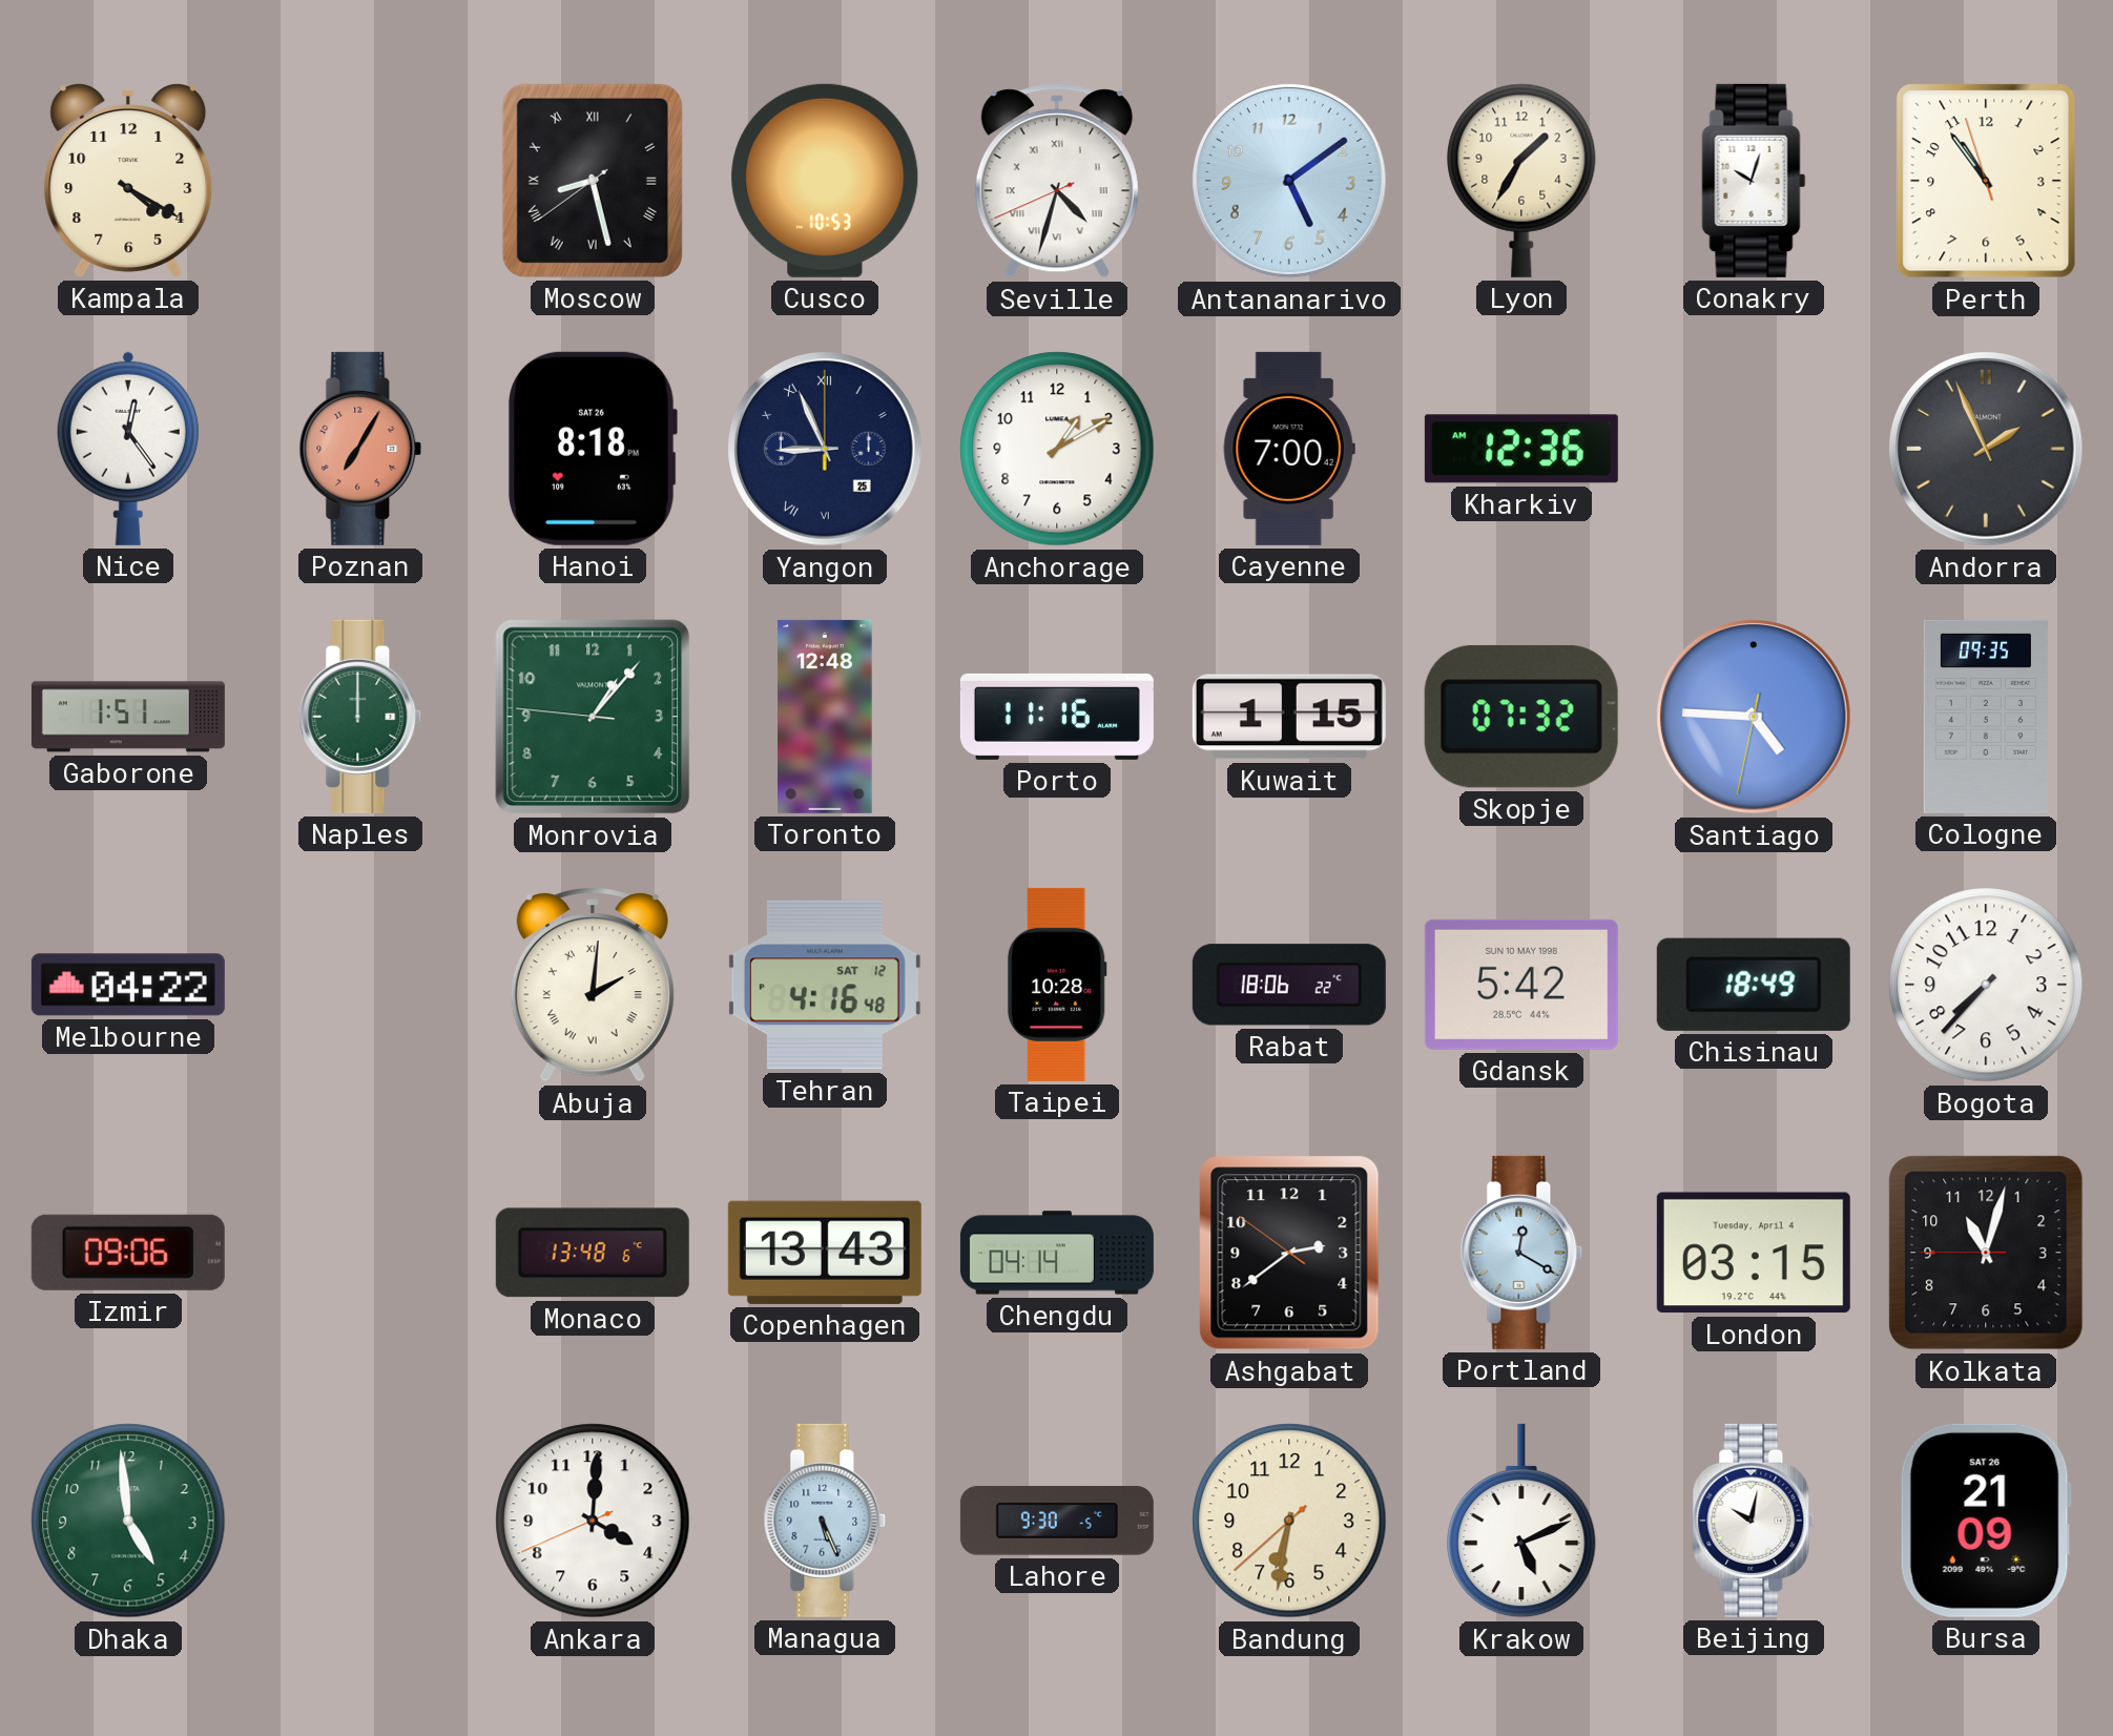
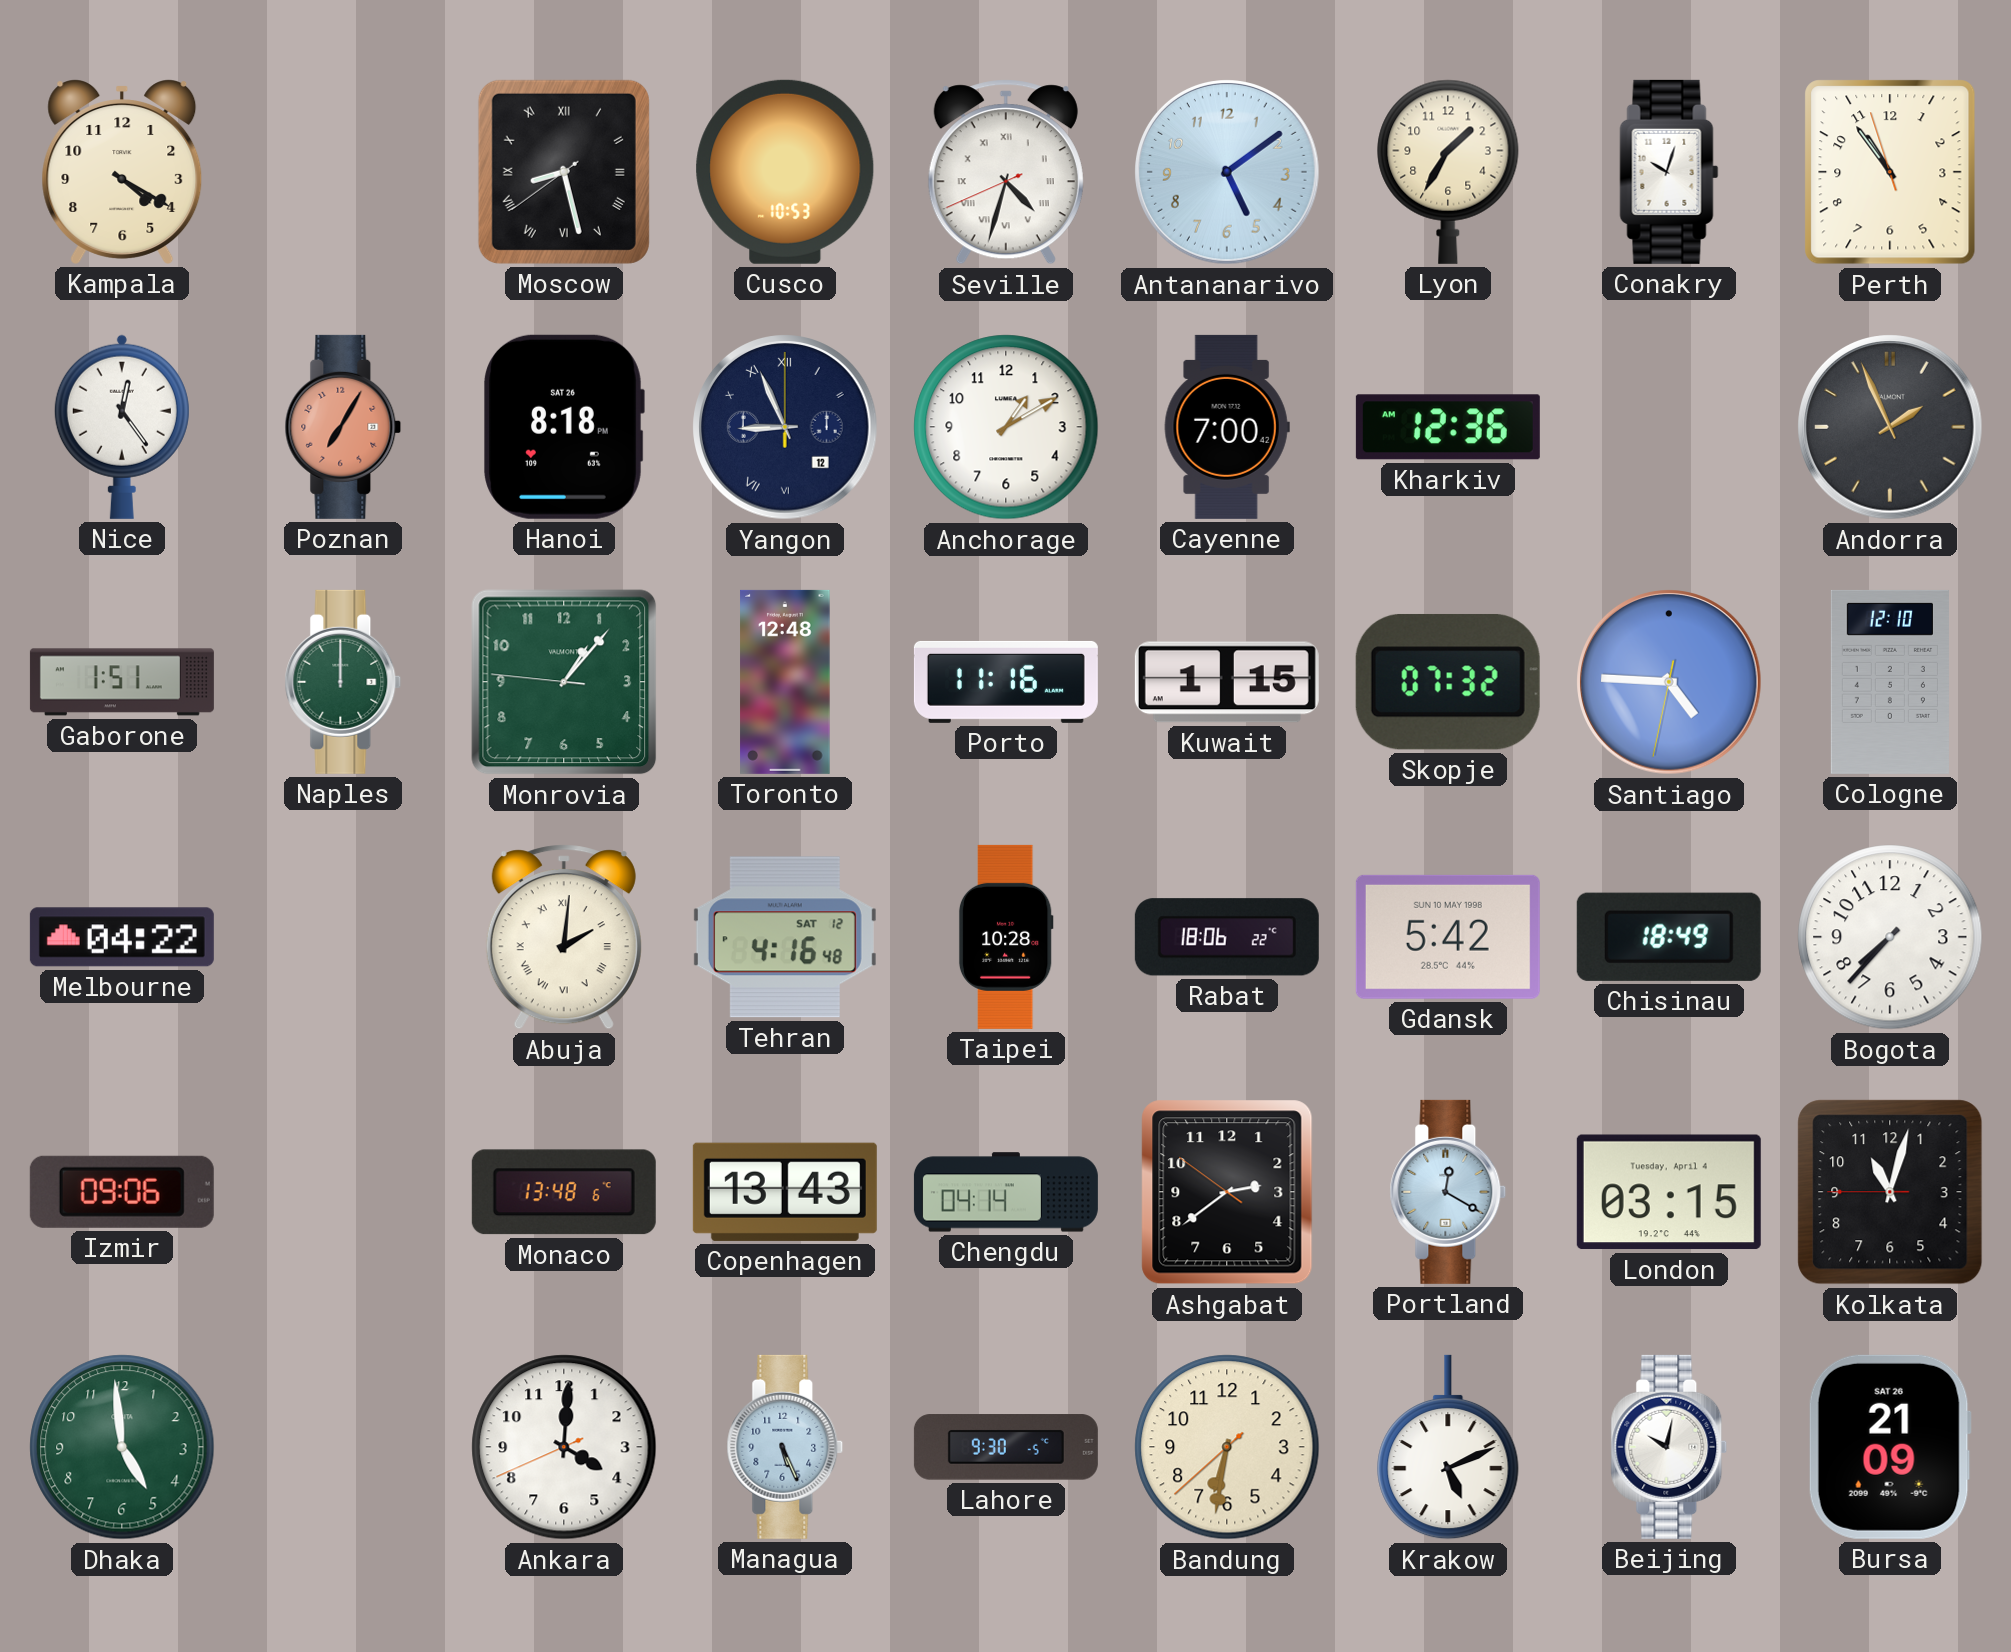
Yangon date: 25 -> 12
Cologne: 09:35 -> 12:10
